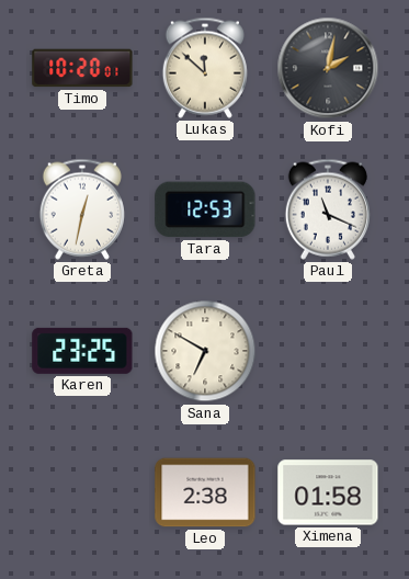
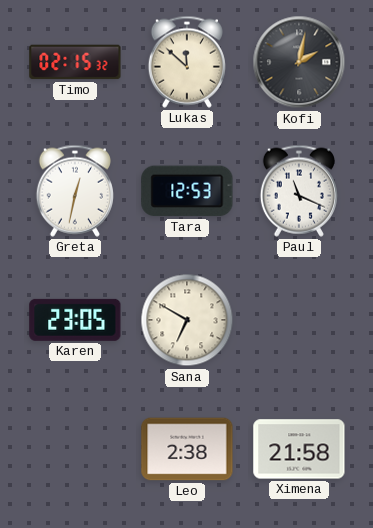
Timo: 10:20 -> 02:15
Karen: 23:25 -> 23:05
Ximena: 01:58 -> 21:58
